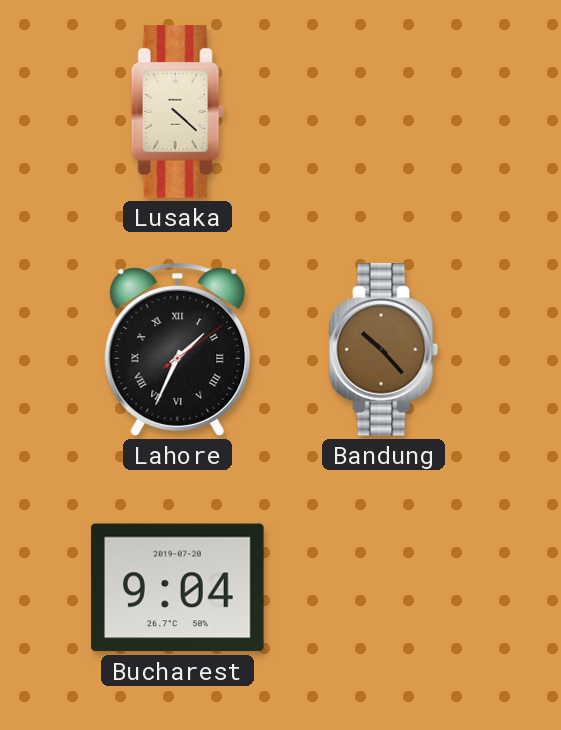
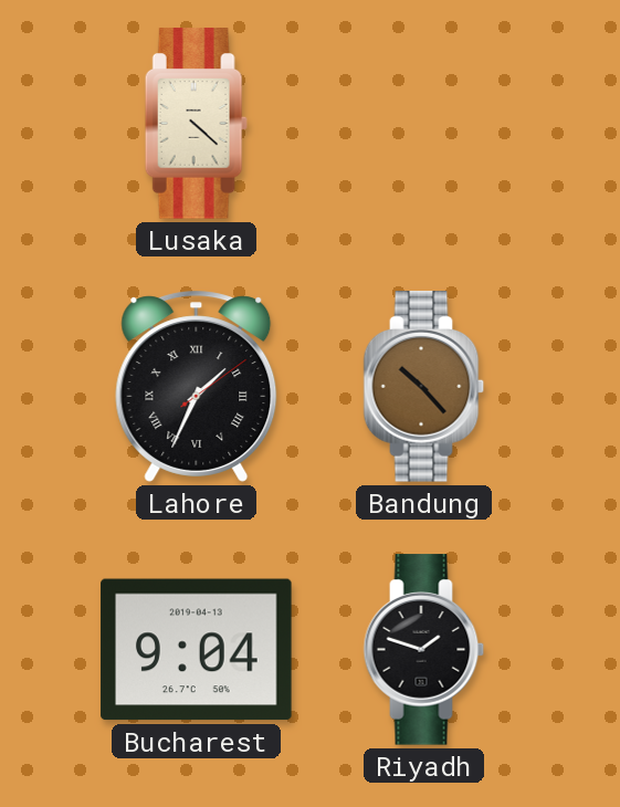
Bucharest date: 2019-07-20 -> 2019-04-13
Riyadh: none -> 1:48
